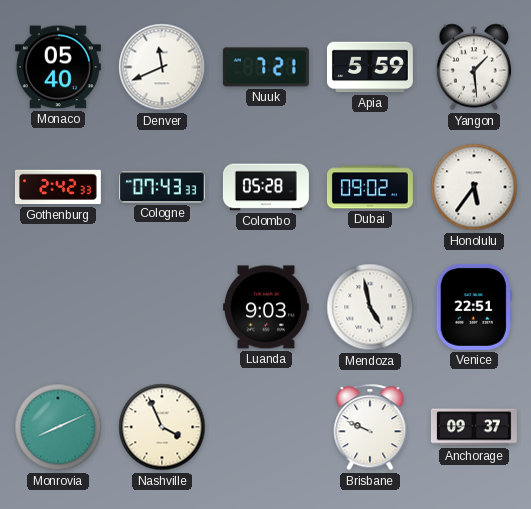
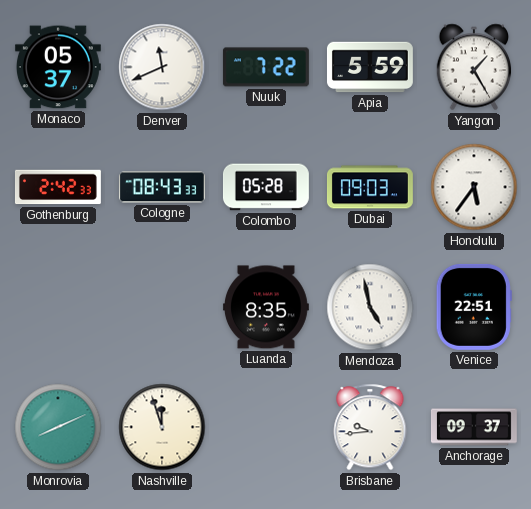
Monaco: 05:40 -> 05:37
Nuuk: 7:21 -> 7:22
Yangon: 1:29 -> 1:25
Cologne: 07:43 -> 08:43
Dubai: 09:02 -> 09:03
Luanda: 9:03 -> 8:35
Nashville: 3:56 -> 11:57
Brisbane: 9:49 -> 9:44
